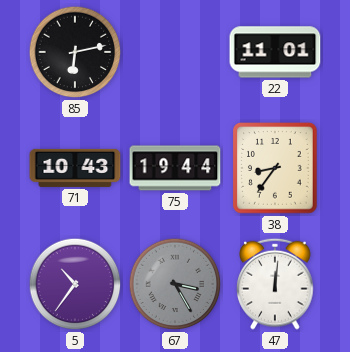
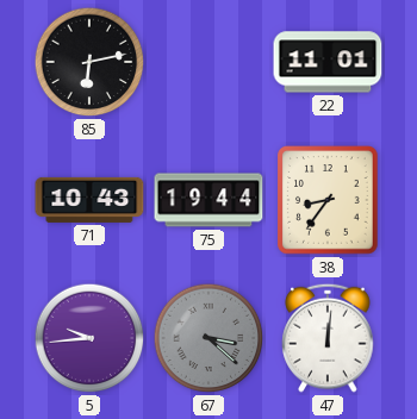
5: 10:36 -> 9:44
67: 3:25 -> 3:22
